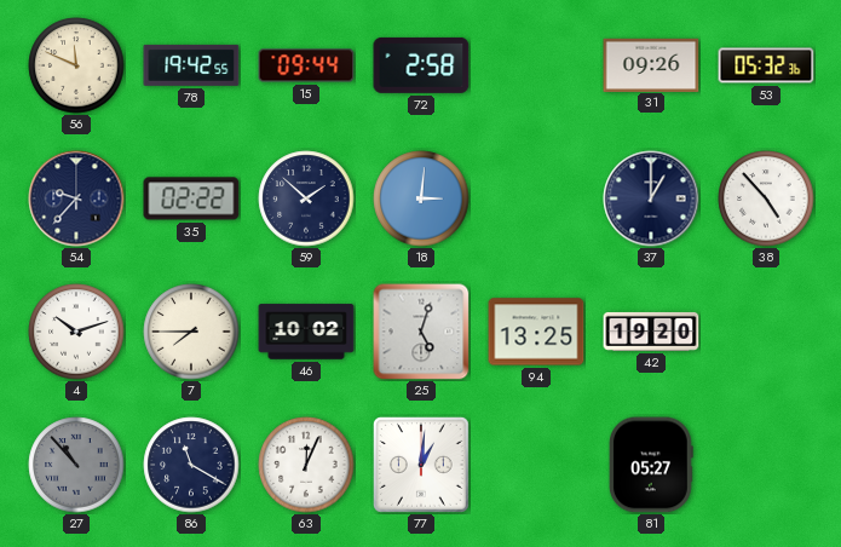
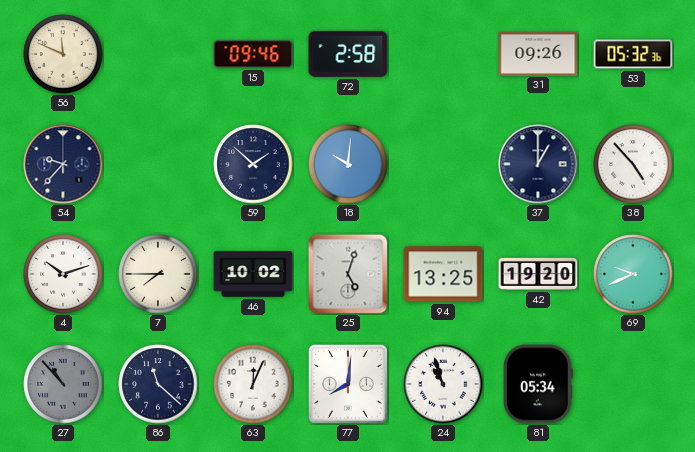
78: 19:42 -> none
15: 09:44 -> 09:46
35: 02:22 -> none
18: 3:01 -> 10:01
69: none -> 9:41
86: 11:20 -> 11:22
77: 1:01 -> 8:01
24: none -> 10:57
81: 05:27 -> 05:34
